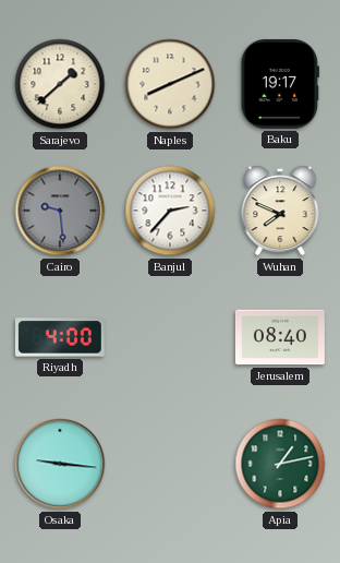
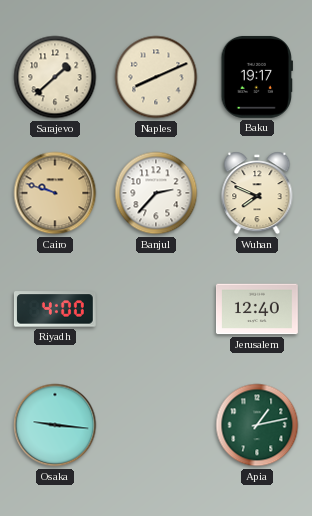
Cairo: 9:29 -> 9:48
Cairo dial: grey -> champagne
Jerusalem: 08:40 -> 12:40
